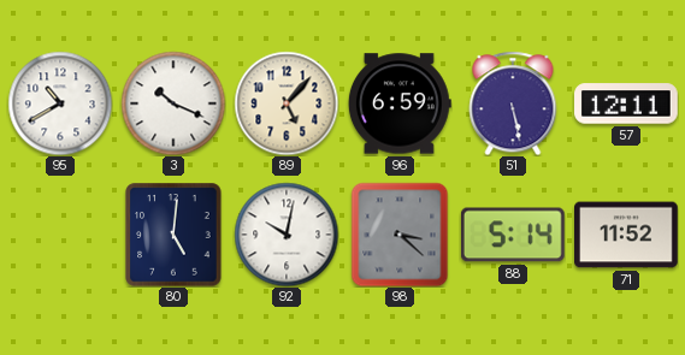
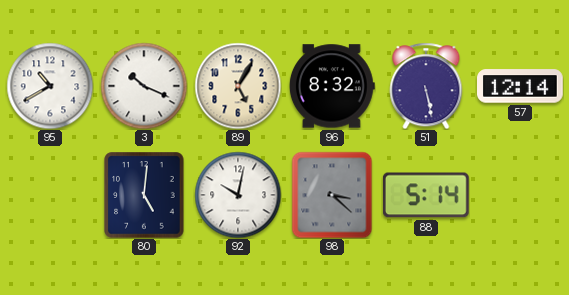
89: 5:07 -> 5:05
96: 6:59 -> 8:32
57: 12:11 -> 12:14
71: 11:52 -> none
